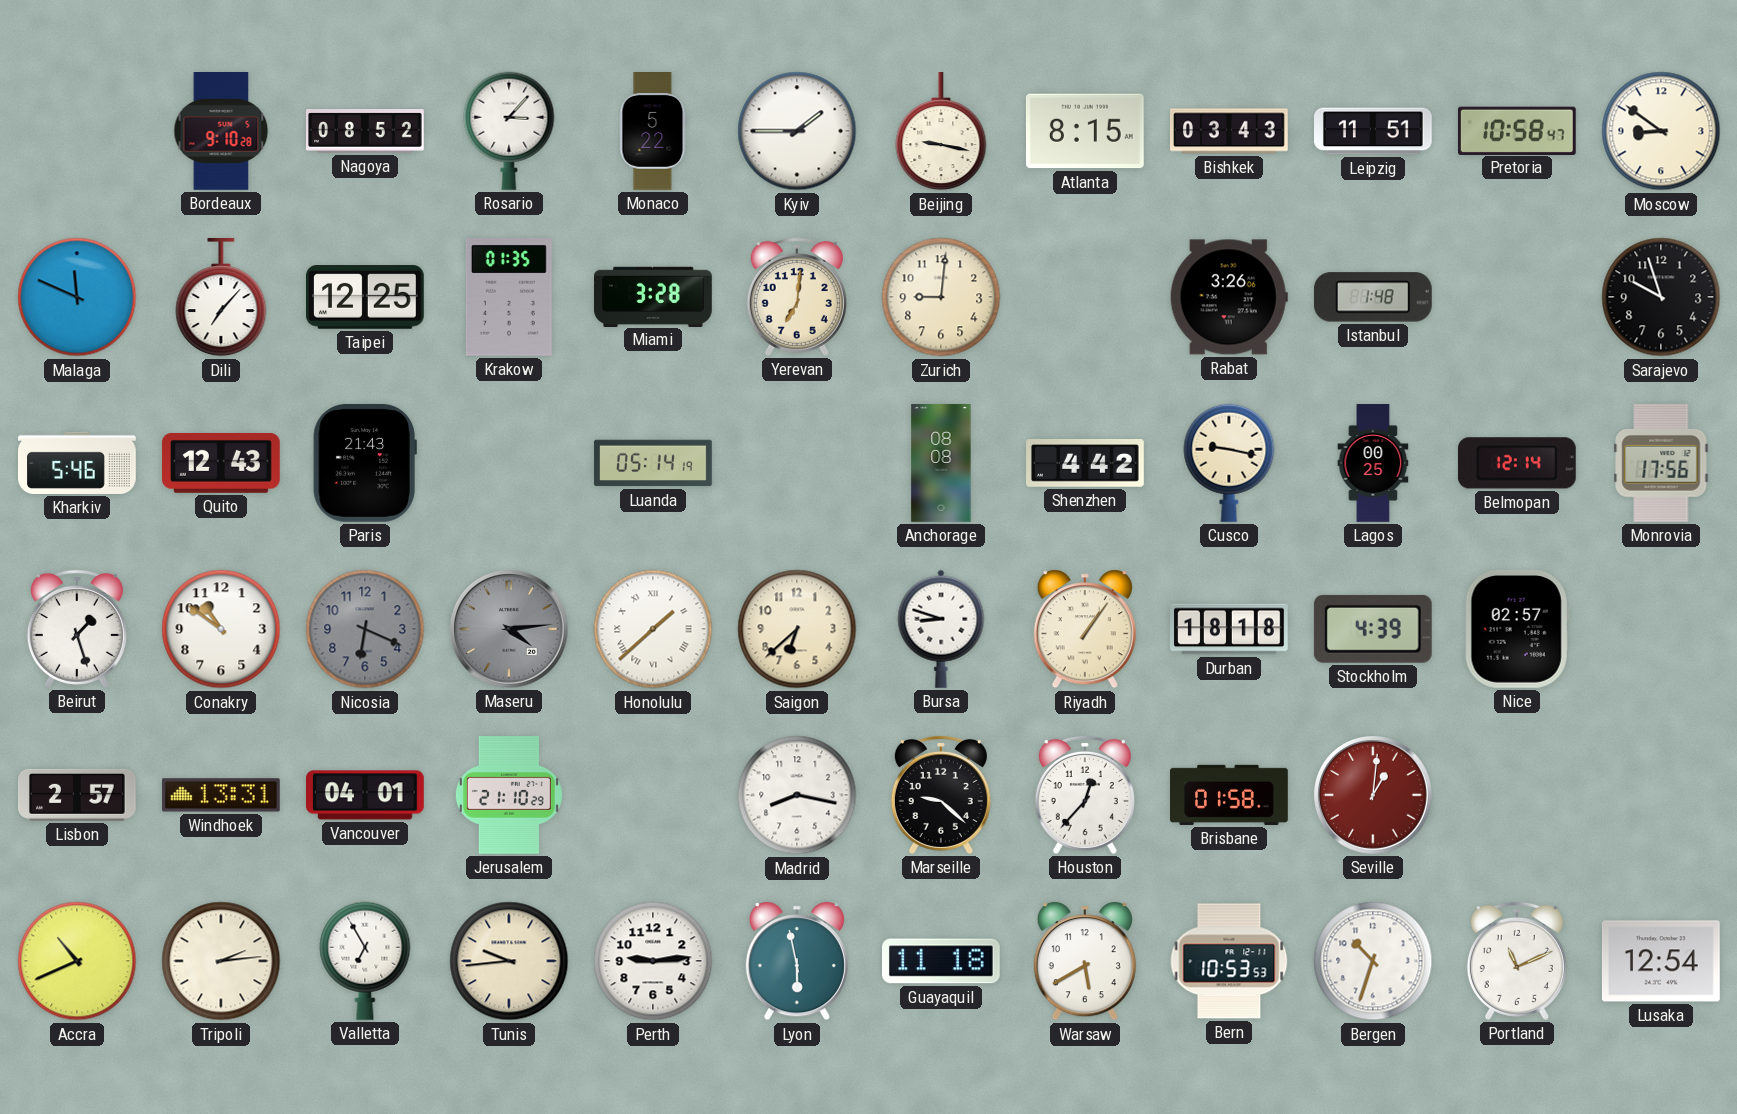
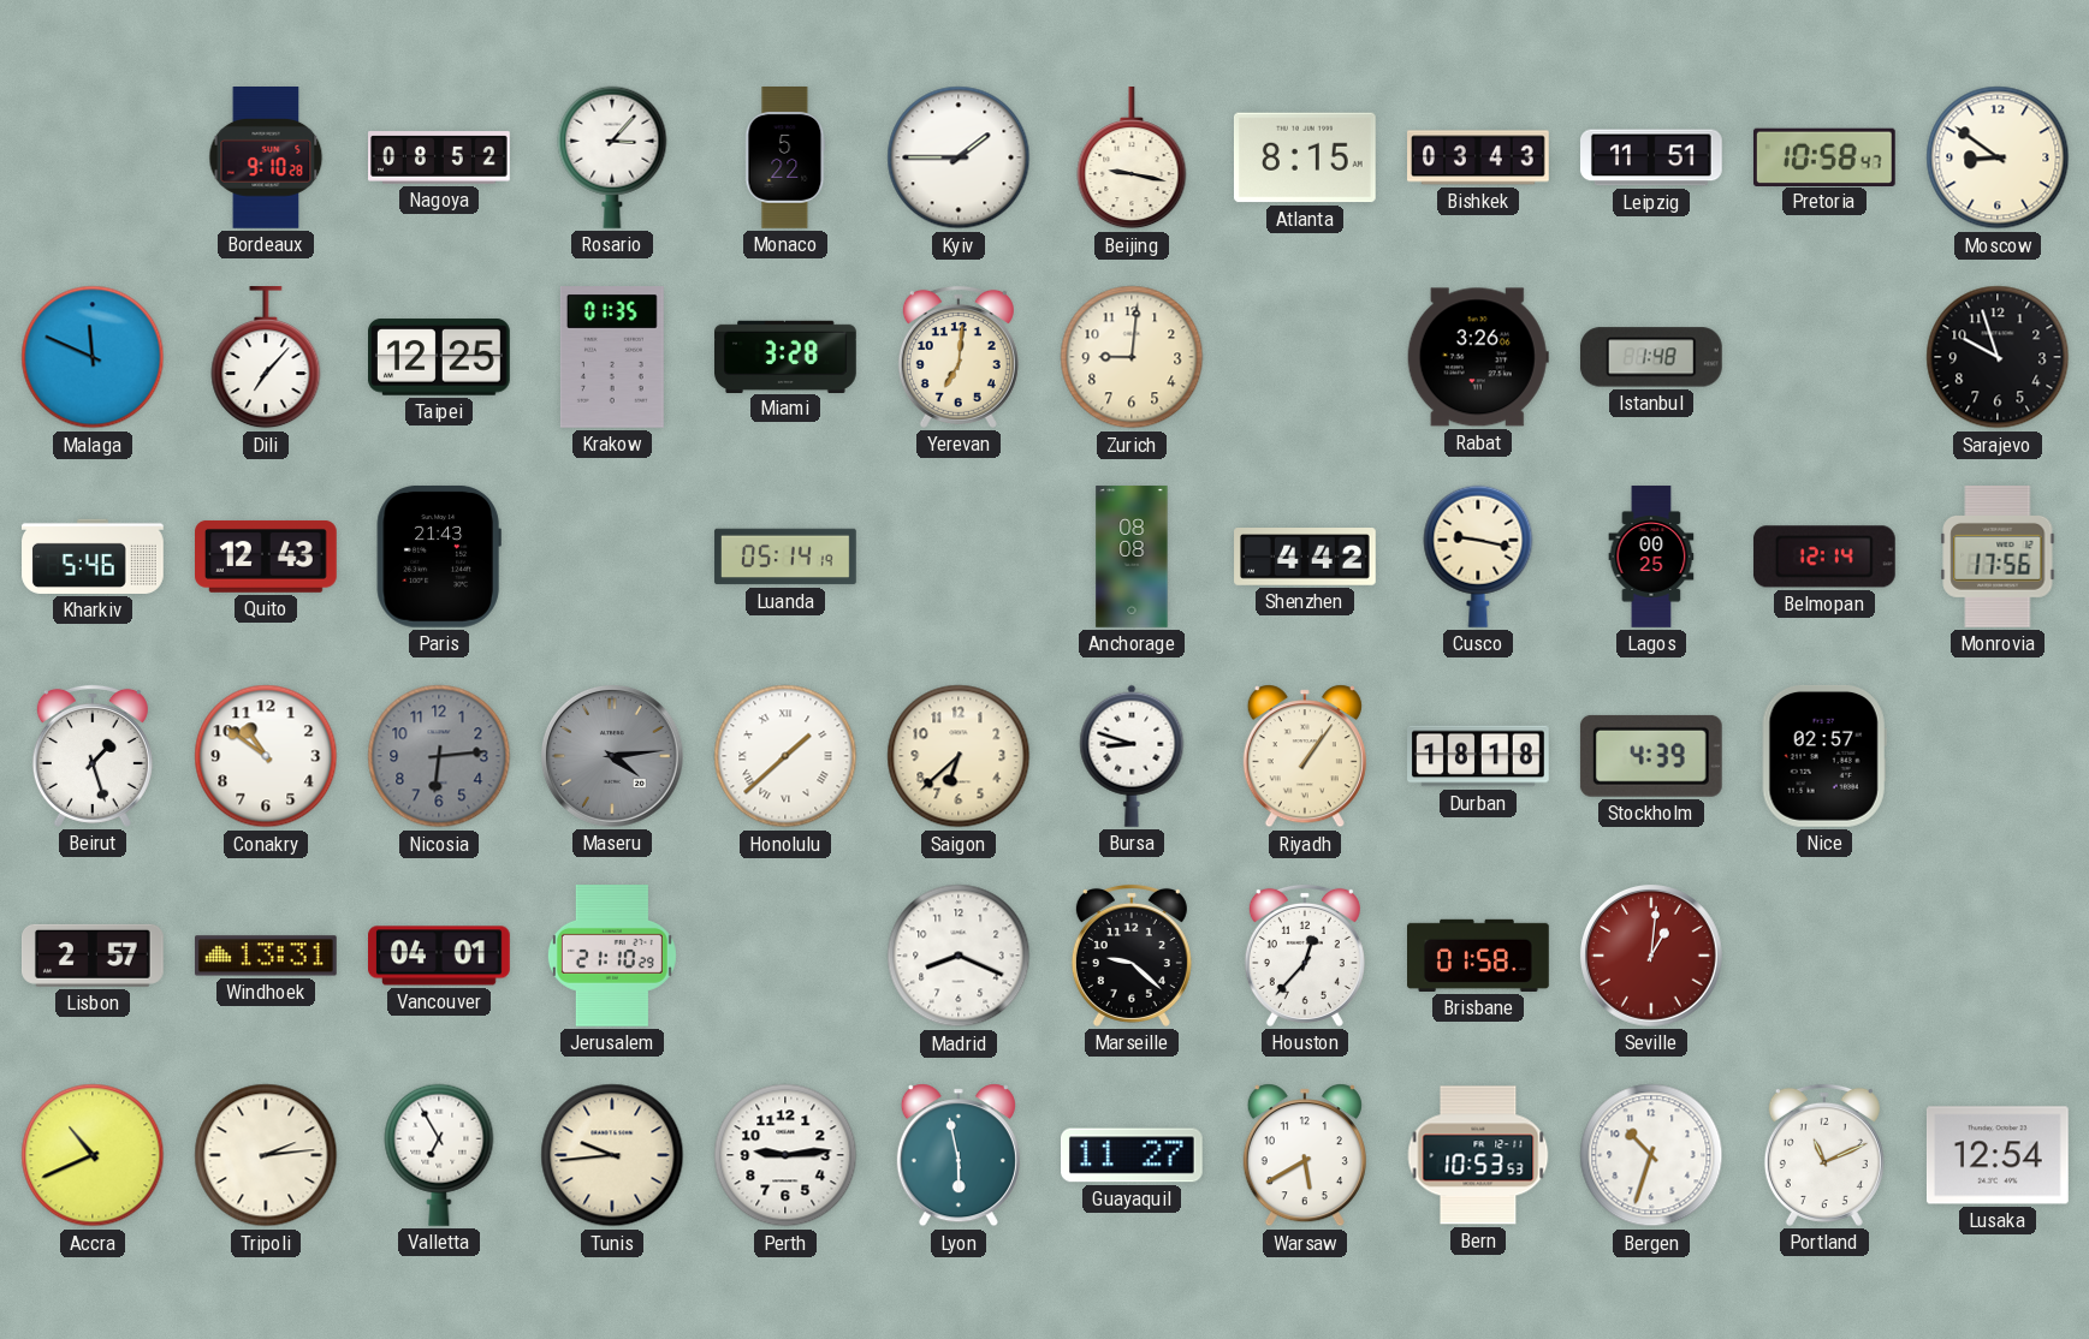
Nicosia: 6:19 -> 6:14
Madrid: 8:17 -> 8:19
Guayaquil: 11:18 -> 11:27
